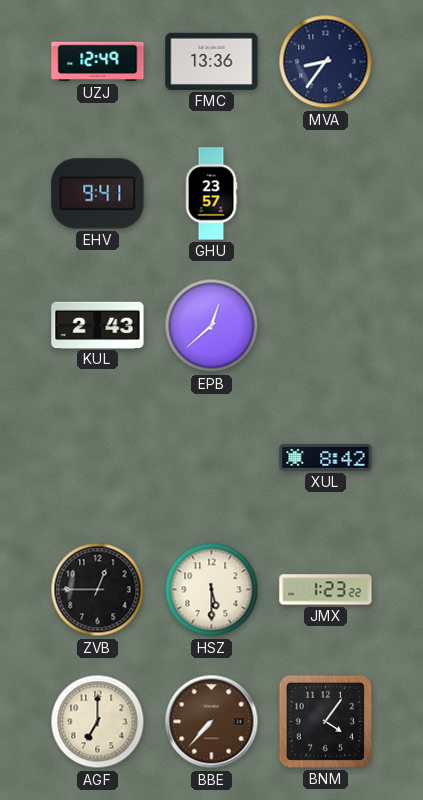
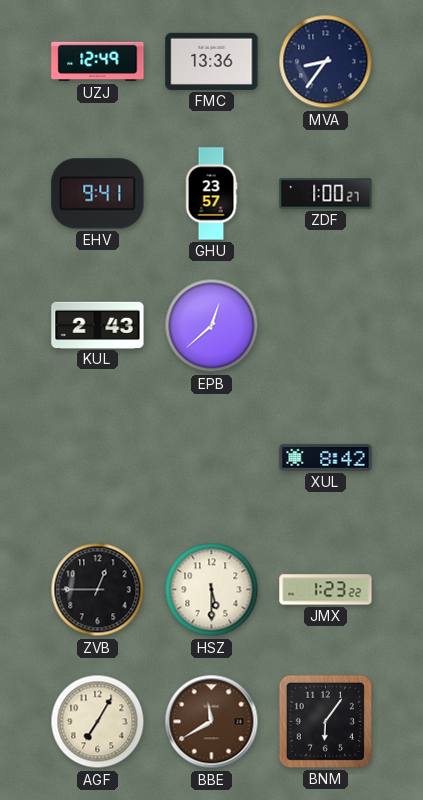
ZDF: none -> 1:00
AGF: 7:00 -> 7:05
BBE: 7:37 -> 11:40
BNM: 4:06 -> 6:06
